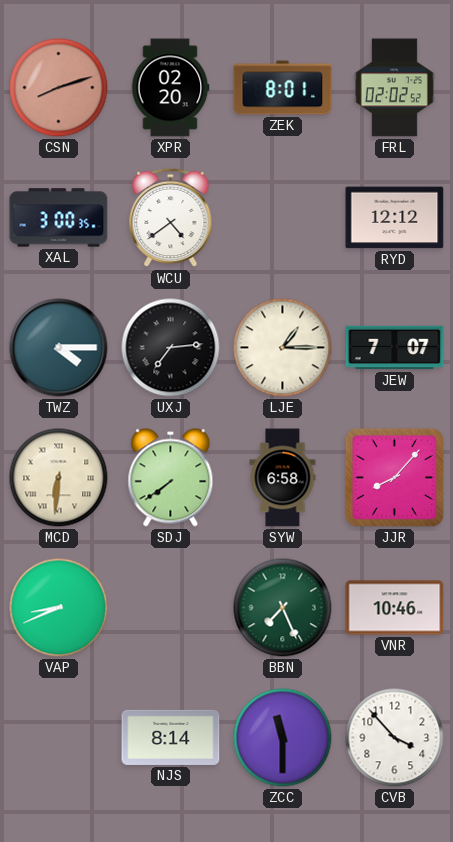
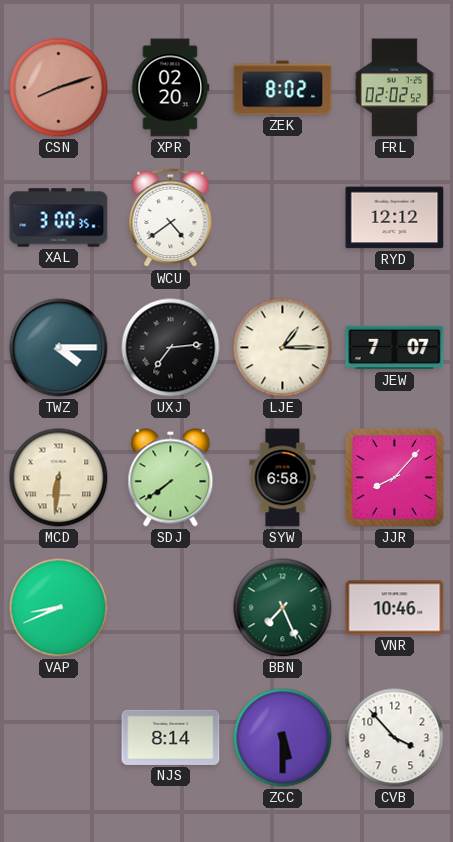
ZEK: 8:01 -> 8:02
ZCC: 11:30 -> 5:30
